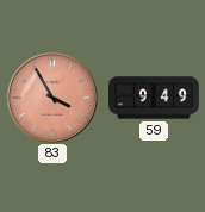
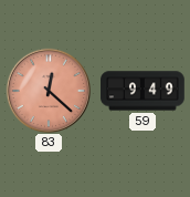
83: 3:55 -> 12:22
